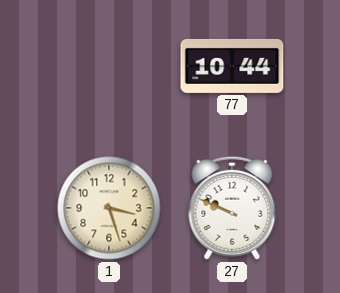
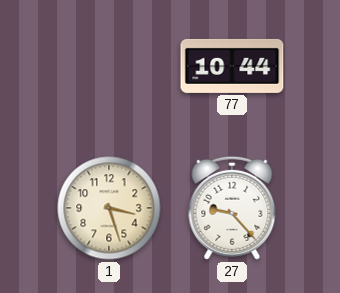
27: 9:49 -> 9:23
